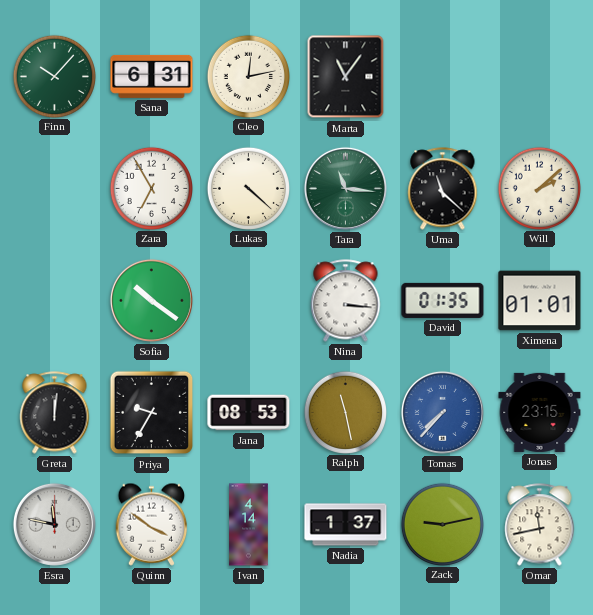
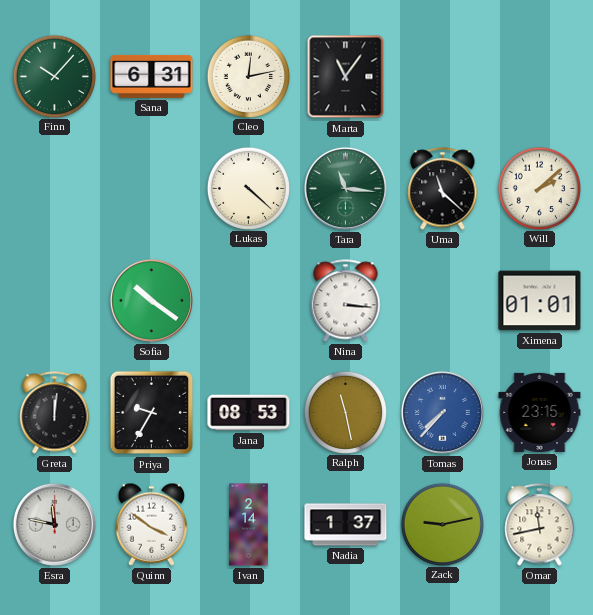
Zara: 6:55 -> none
David: 01:35 -> none
Ivan: 4:14 -> 2:14
